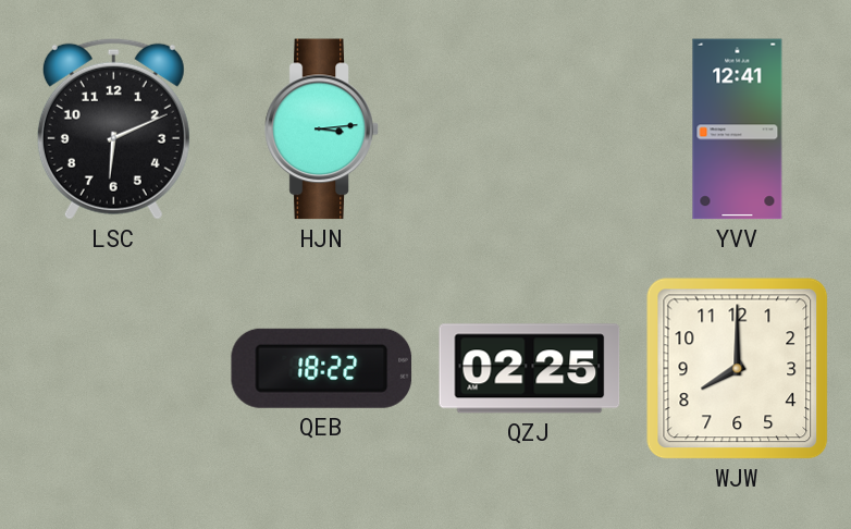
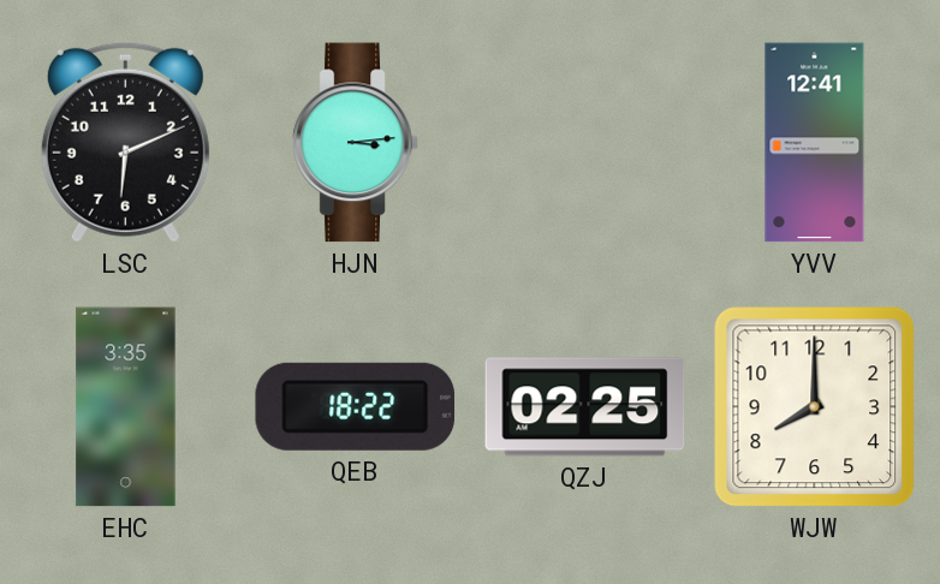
EHC: none -> 3:35
